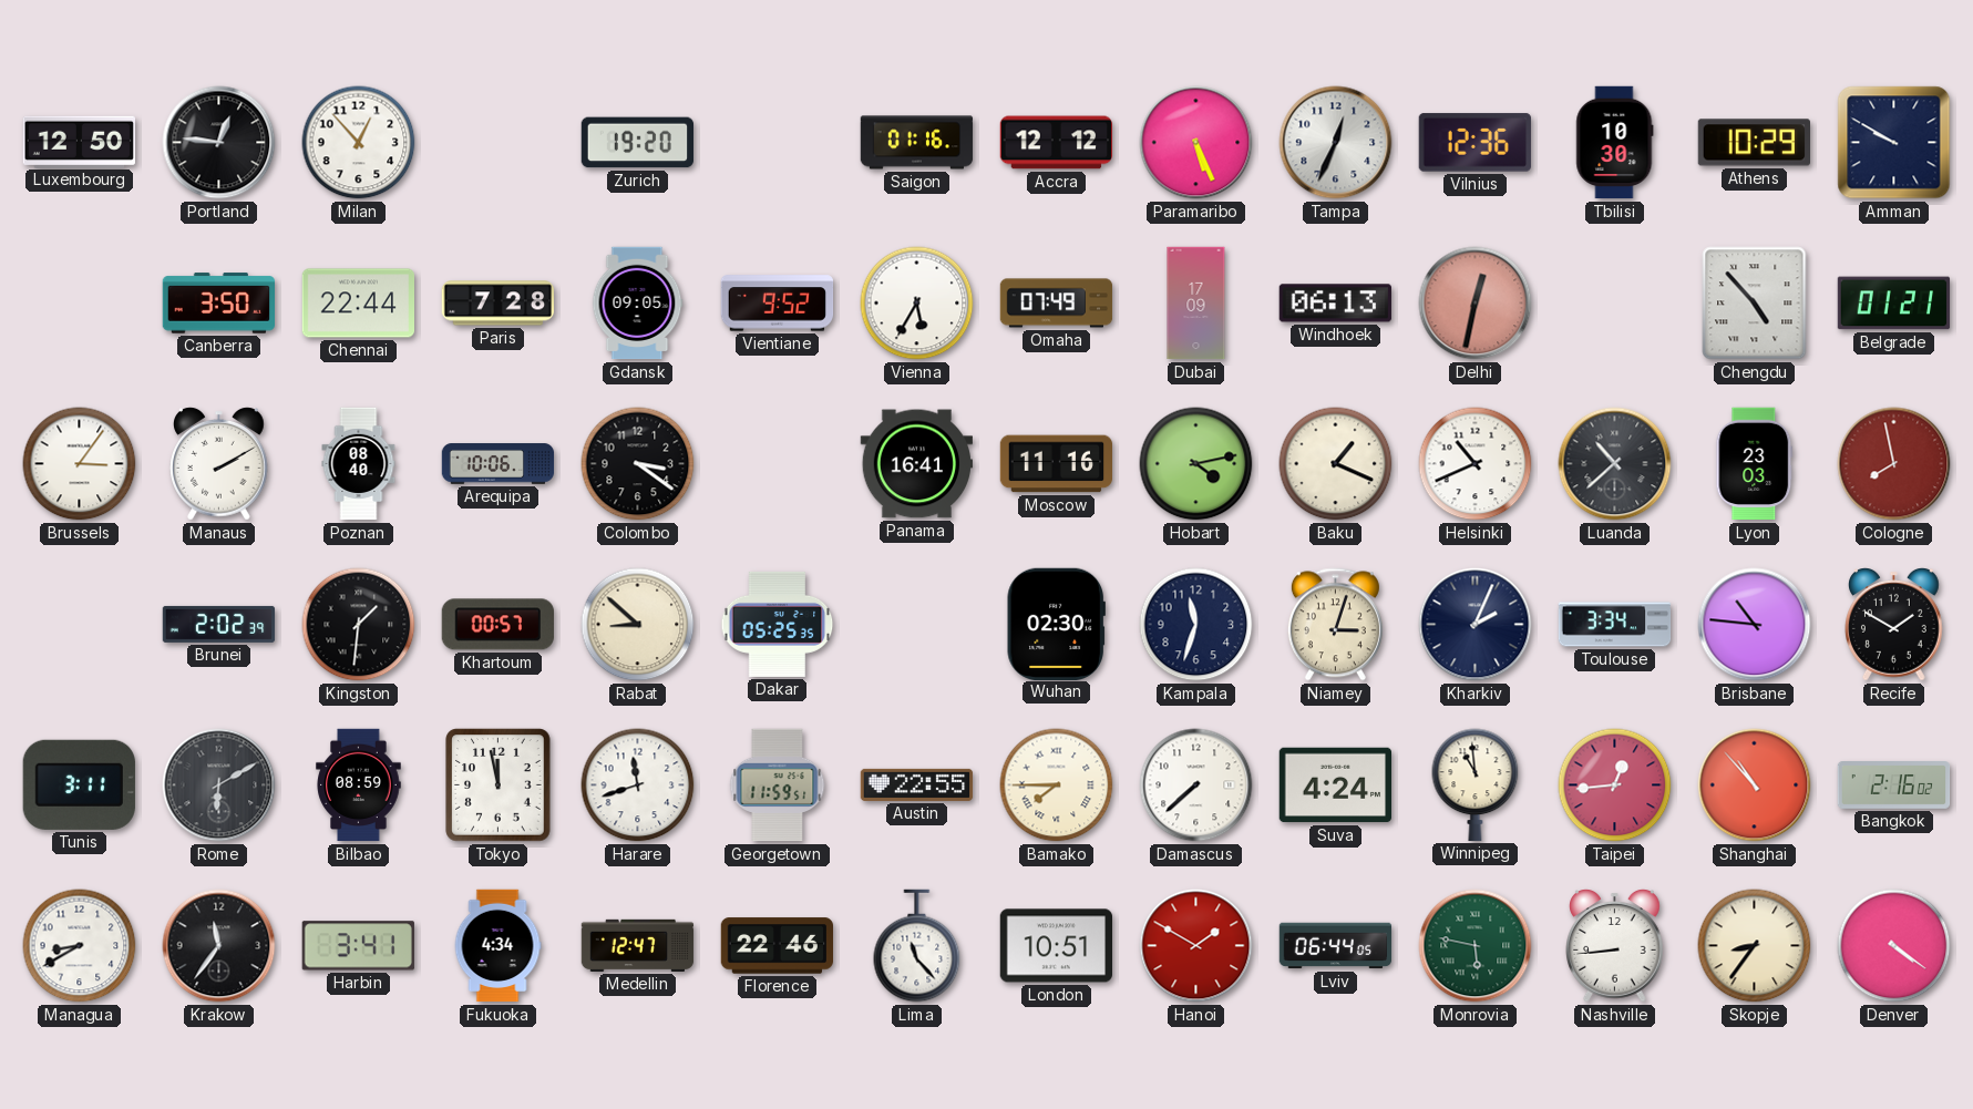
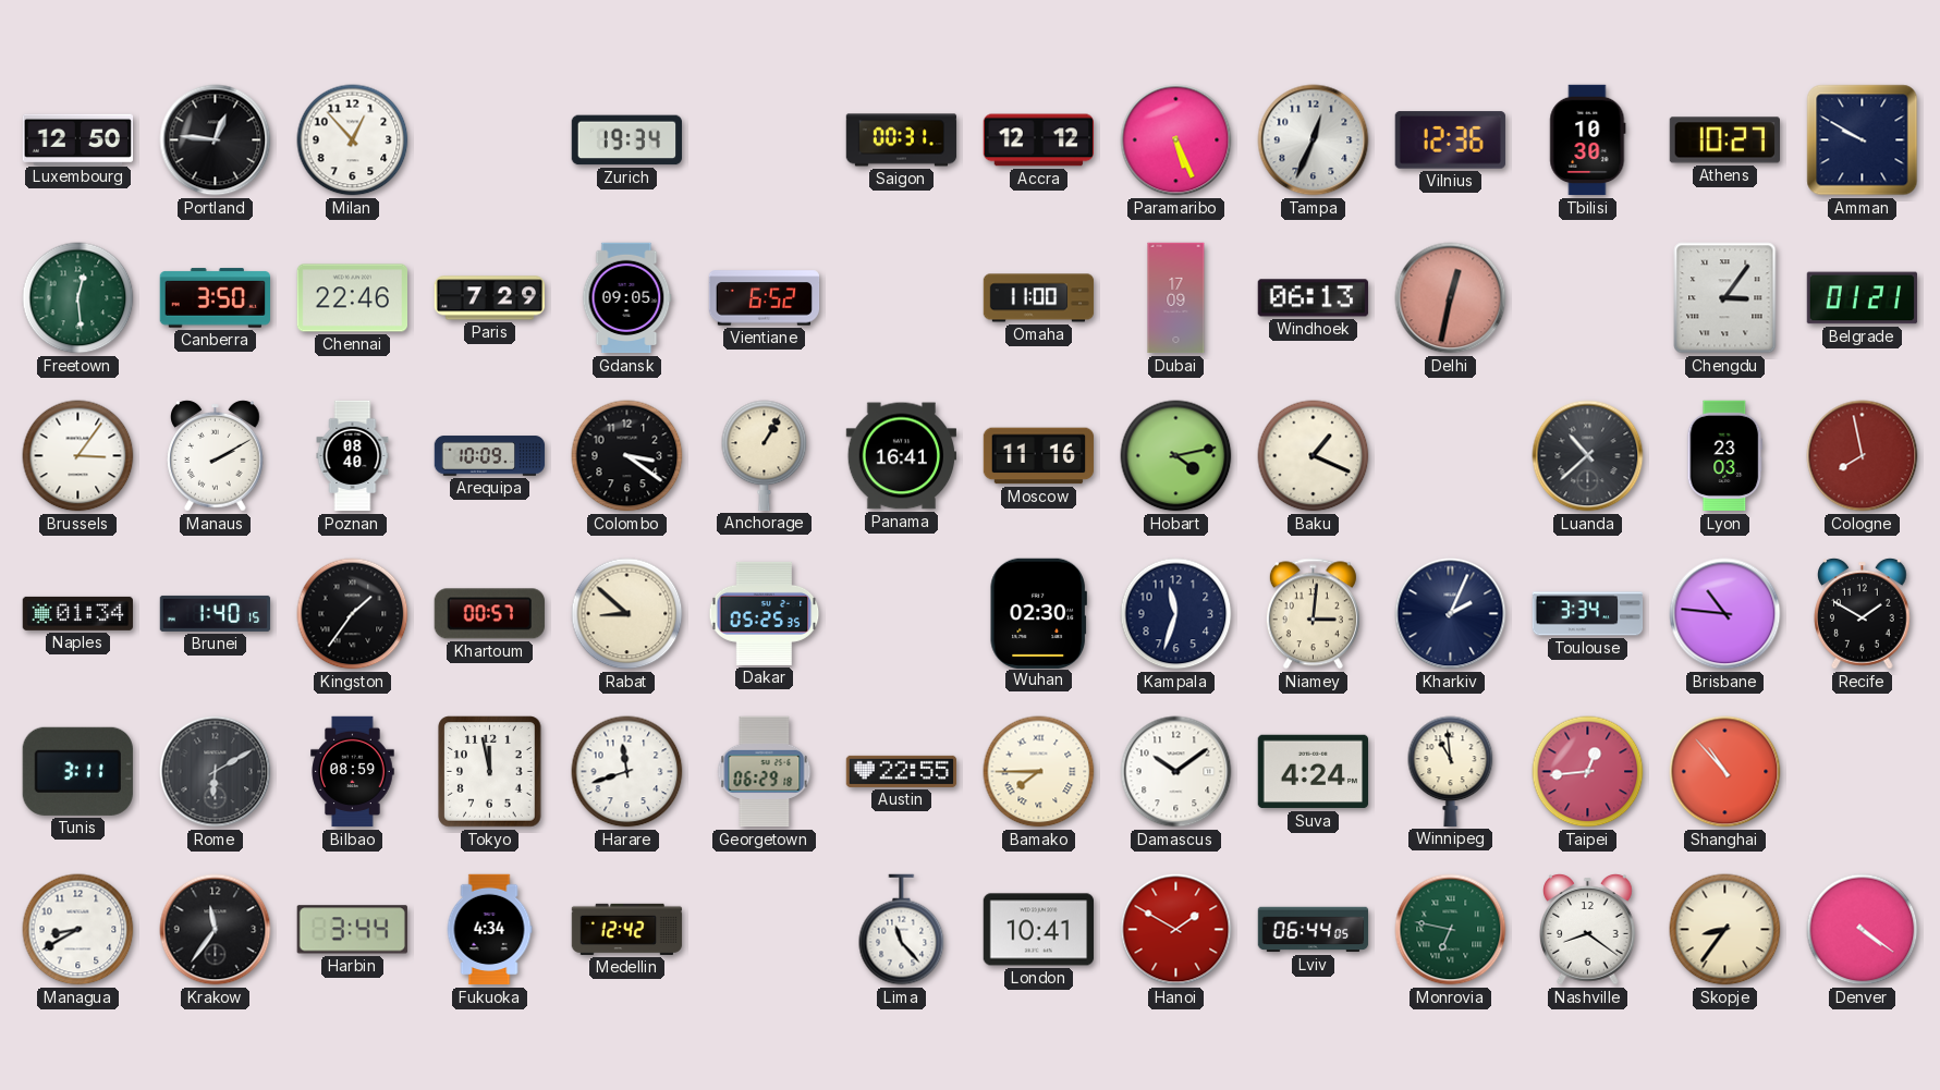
Zurich: 19:20 -> 19:34
Saigon: 01:16 -> 00:31
Athens: 10:29 -> 10:27
Freetown: none -> 12:29
Chennai: 22:44 -> 22:46
Paris: 7:28 -> 7:29
Vientiane: 9:52 -> 6:52
Vienna: 5:35 -> none
Omaha: 07:49 -> 11:00
Chengdu: 4:53 -> 3:06
Arequipa: 10:06 -> 10:09
Anchorage: none -> 1:05
Helsinki: 10:41 -> none
Naples: none -> 01:34
Brunei: 2:02 -> 1:40
Kingston: 1:31 -> 1:36
Niamey: 3:03 -> 3:01
Georgetown: 11:59 -> 06:29
Damascus: 7:38 -> 10:09
Bangkok: 2:16 -> none
Harbin: 3:41 -> 3:44
Medellin: 12:47 -> 12:42
Florence: 22:46 -> none
London: 10:51 -> 10:41
Monrovia: 5:47 -> 6:47
Nashville: 8:44 -> 8:21
